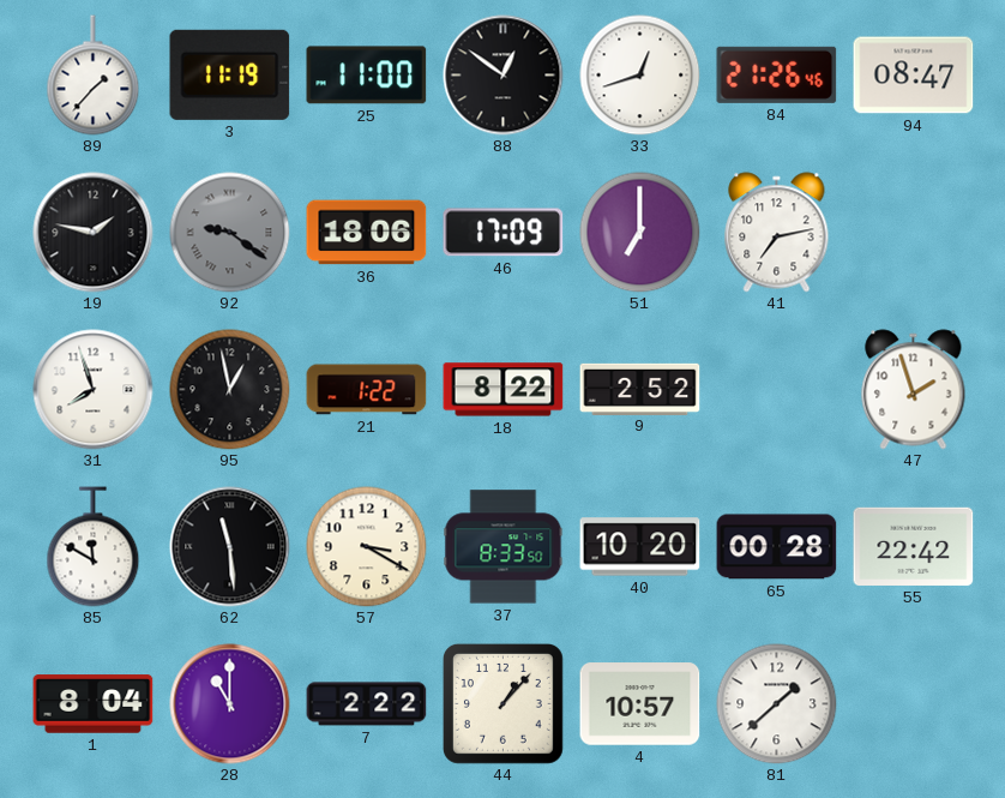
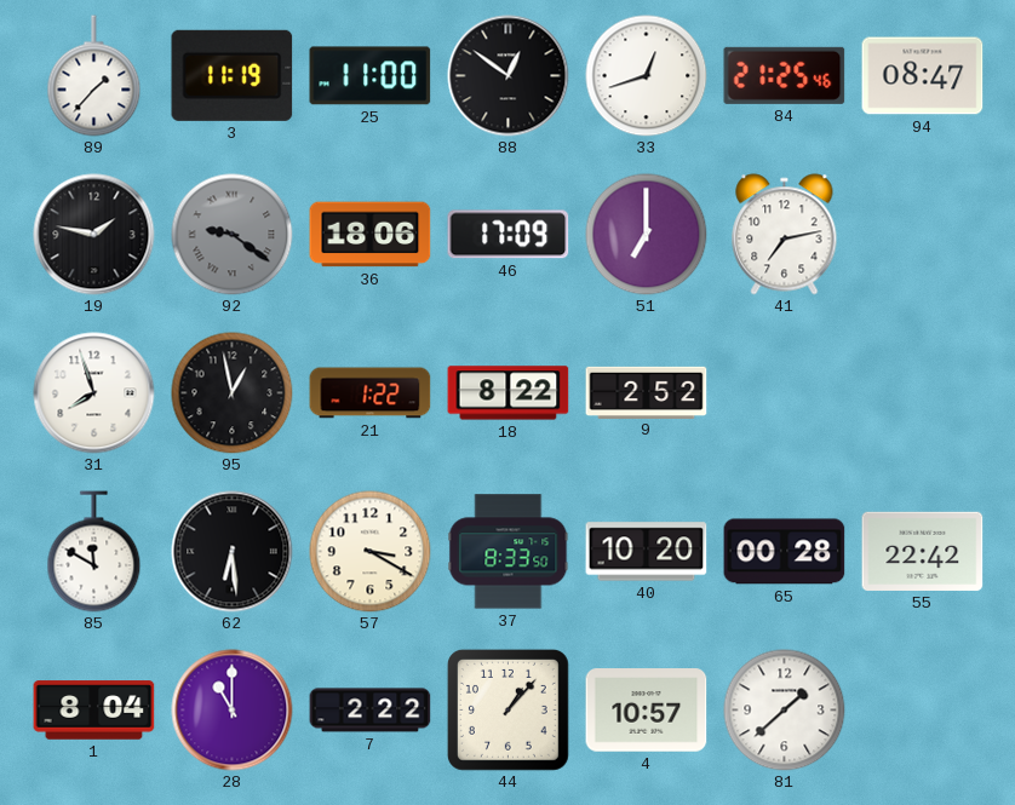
84: 21:26 -> 21:25
47: 1:57 -> none
62: 11:29 -> 6:29
